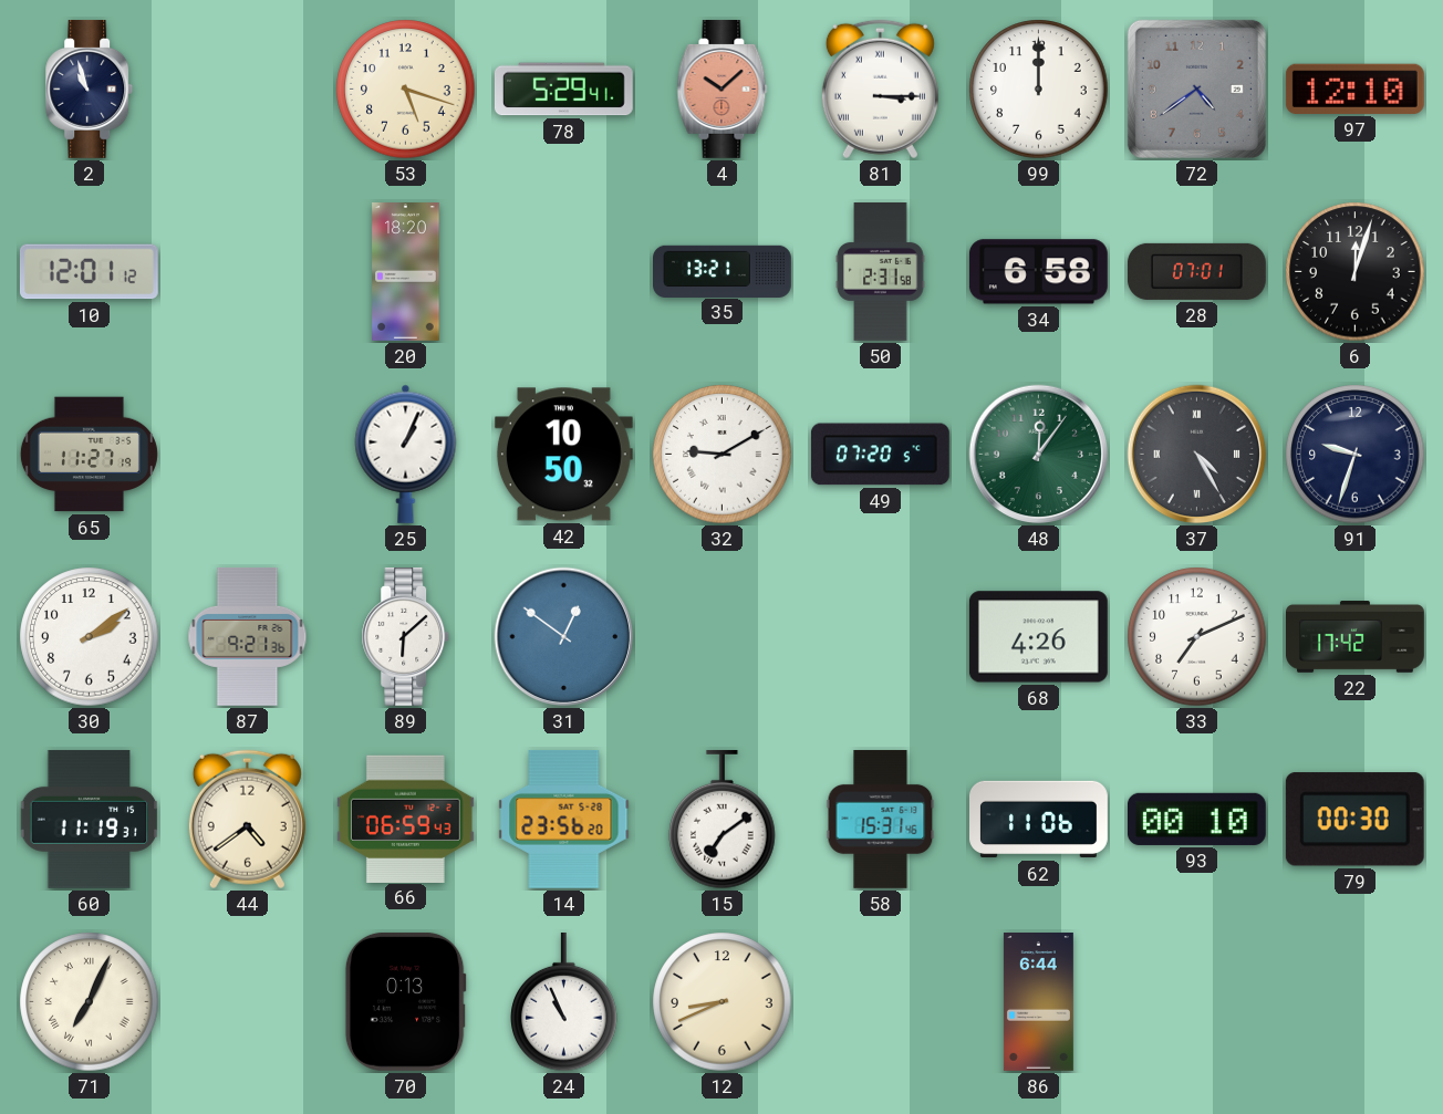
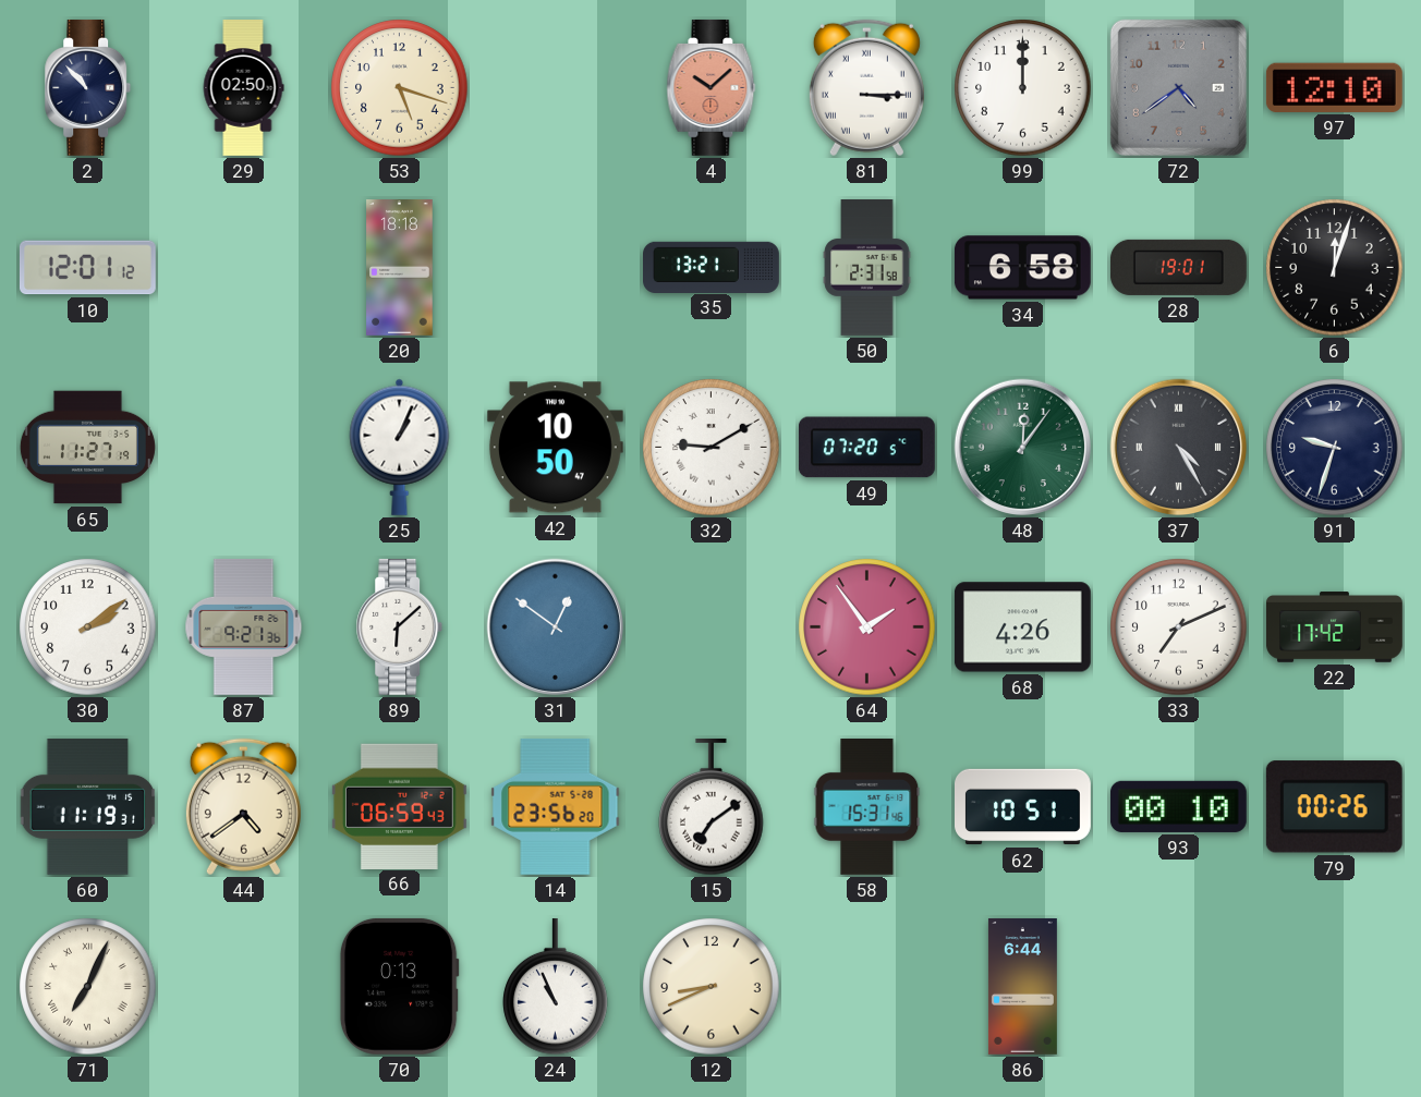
2: 10:57 -> 10:53
29: none -> 02:50
78: 5:29 -> none
20: 18:20 -> 18:18
28: 07:01 -> 19:01
42: 10:50:32 -> 10:50:47
64: none -> 1:54
62: 11:06 -> 10:51
79: 00:30 -> 00:26
